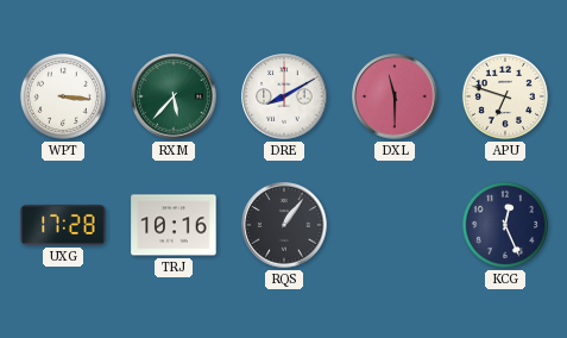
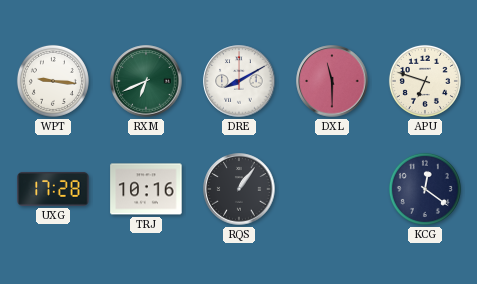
WPT: 3:16 -> 9:16
RXM: 5:37 -> 6:41
KCG: 12:26 -> 12:21
